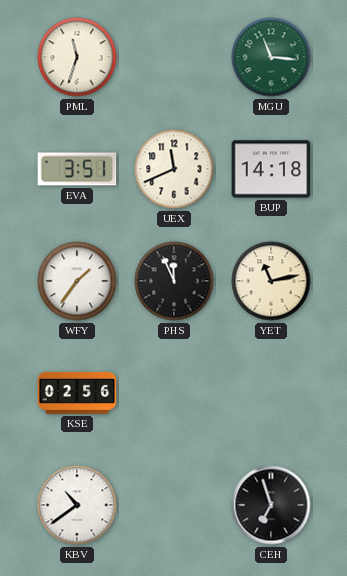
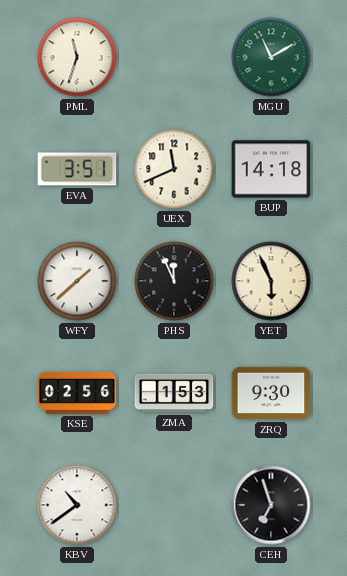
MGU: 11:16 -> 11:10
WFY: 1:36 -> 1:38
YET: 11:13 -> 5:56
ZMA: none -> 1:53
ZRQ: none -> 9:30
